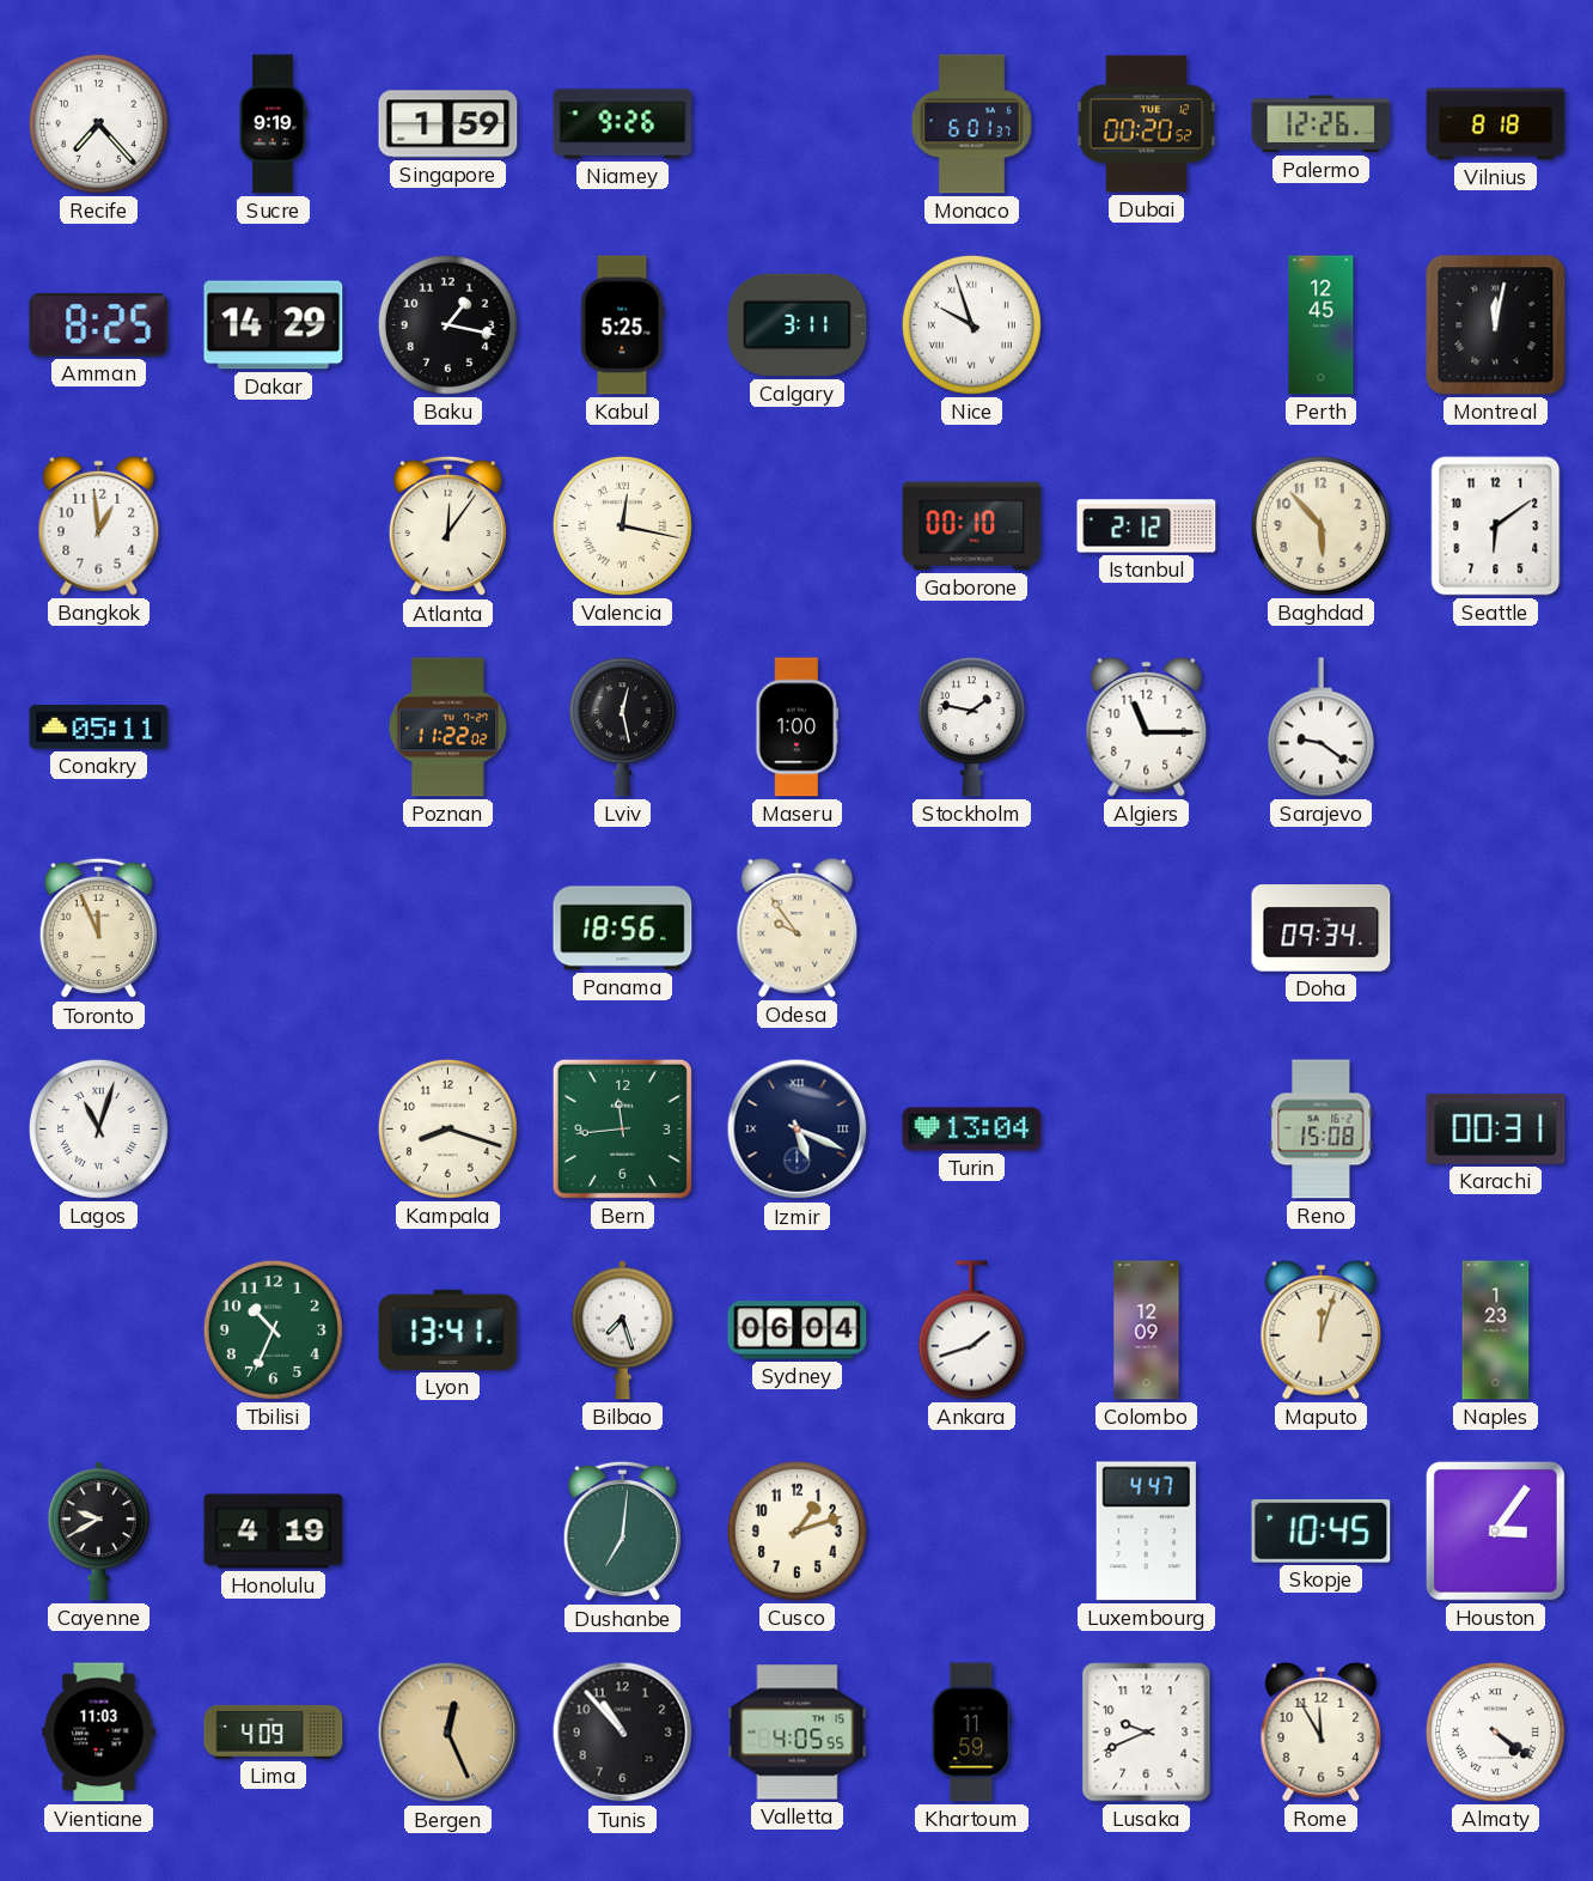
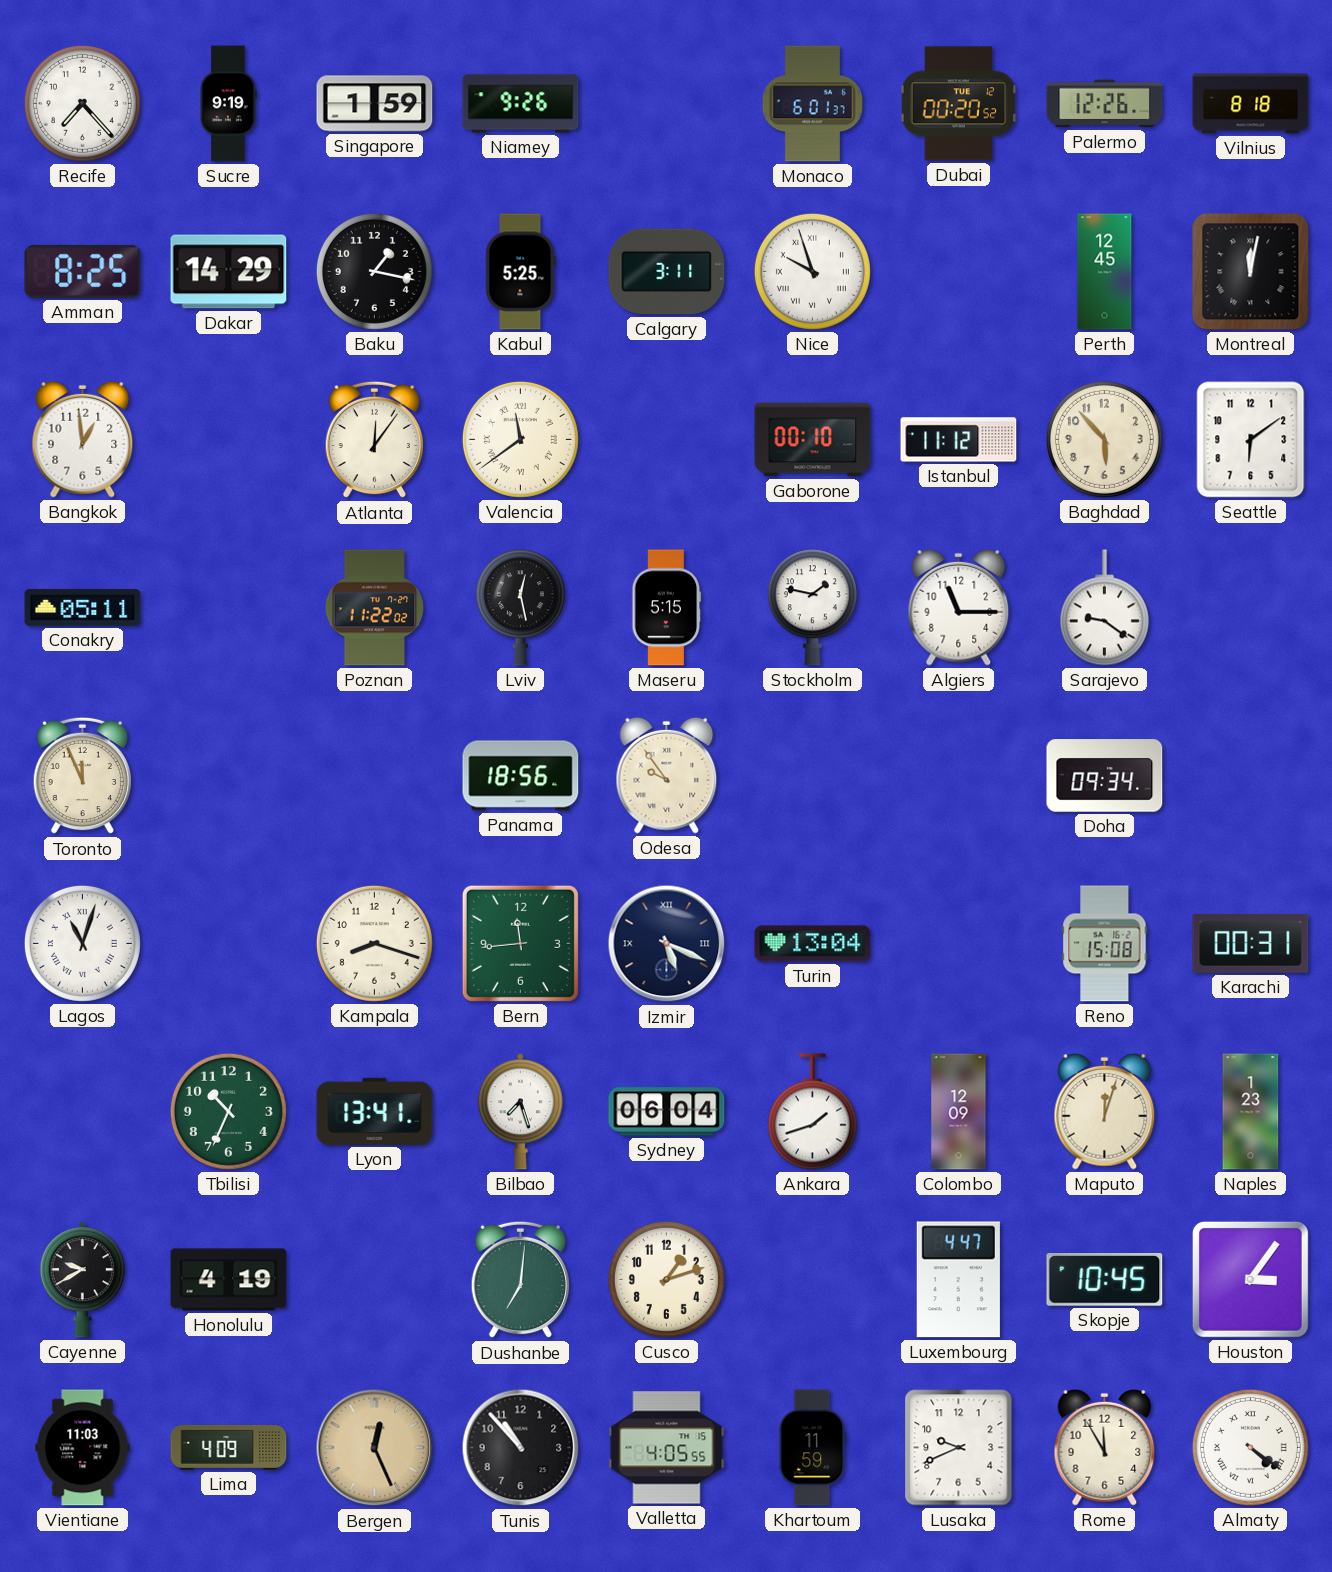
Valencia: 12:17 -> 11:39
Istanbul: 2:12 -> 11:12
Maseru: 1:00 -> 5:15
